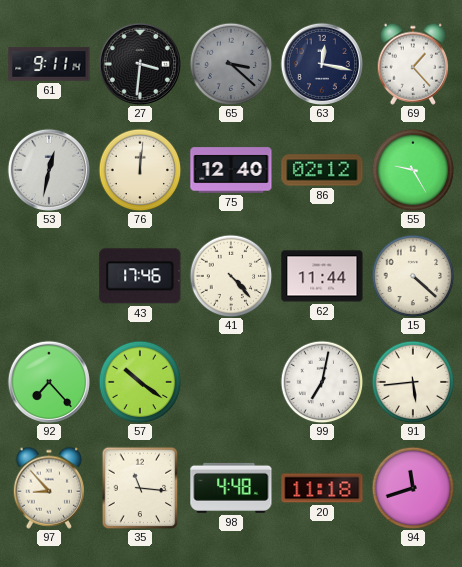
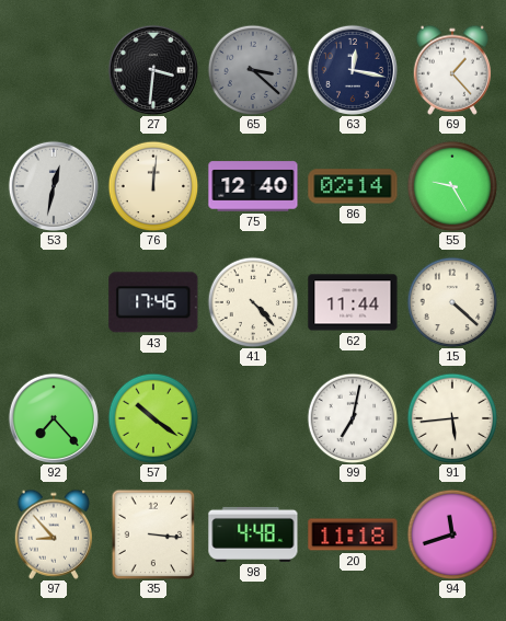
61: 9:11 -> none
86: 02:12 -> 02:14
35: 11:16 -> 3:16
